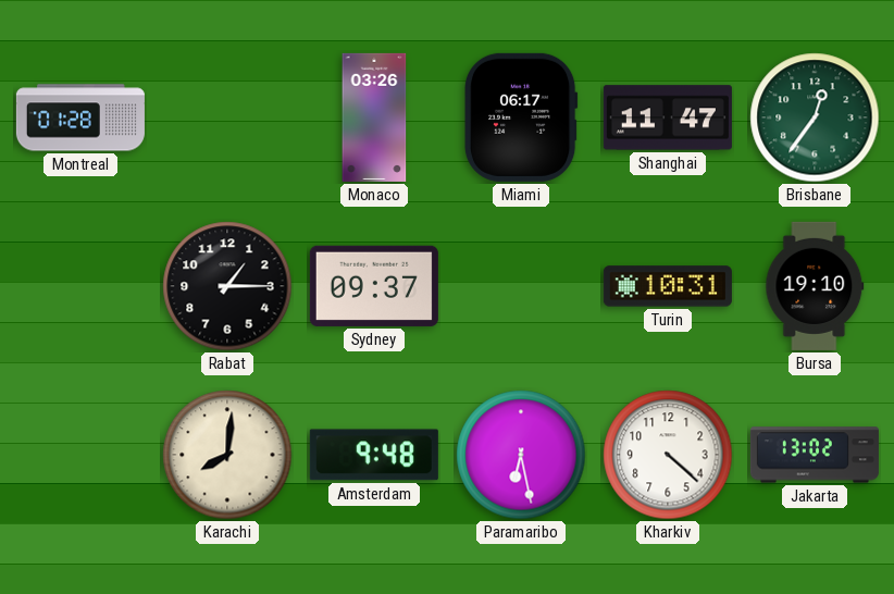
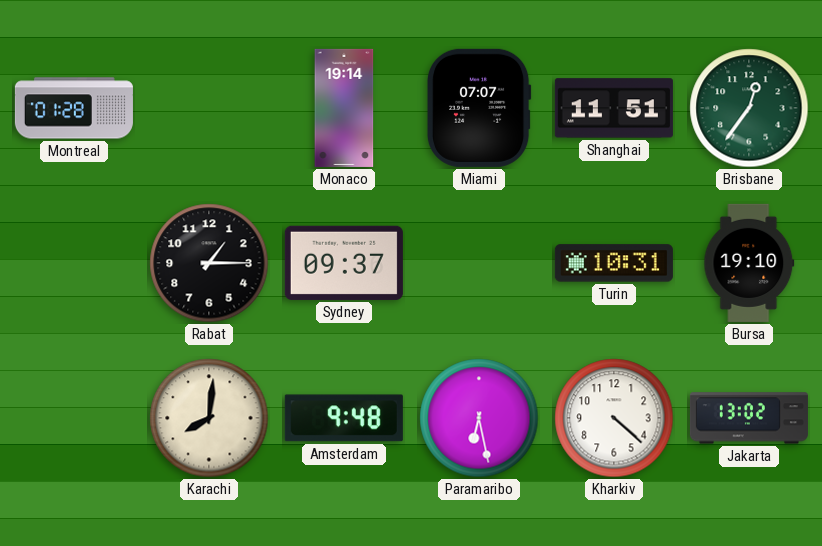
Monaco: 03:26 -> 19:14
Miami: 06:17 -> 07:07
Shanghai: 11:47 -> 11:51
